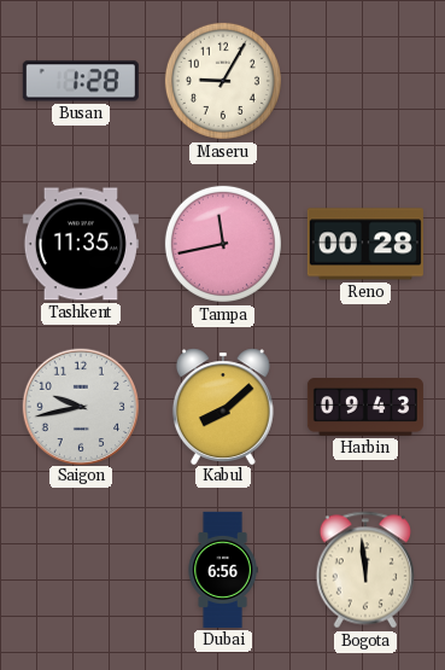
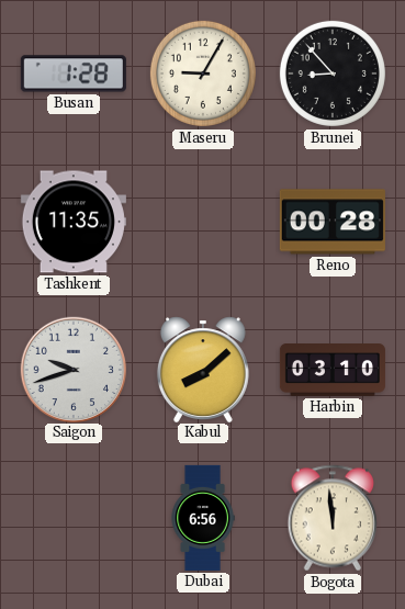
Brunei: none -> 8:53
Tampa: 11:43 -> none
Saigon: 9:43 -> 9:42
Harbin: 09:43 -> 03:10
